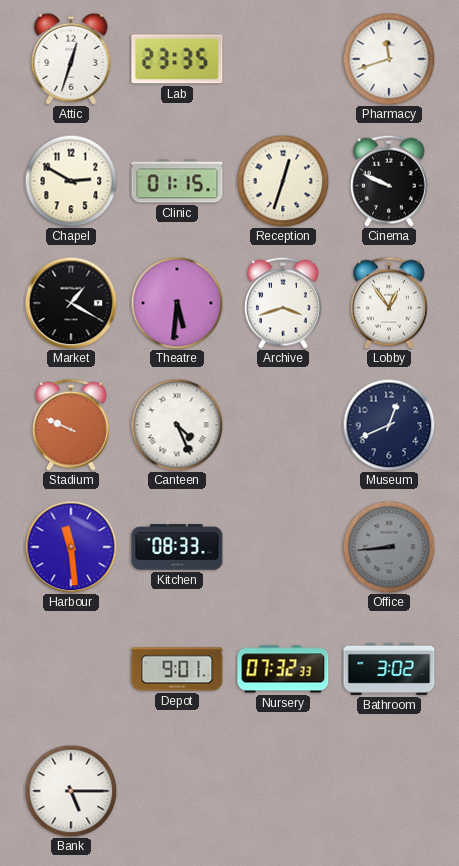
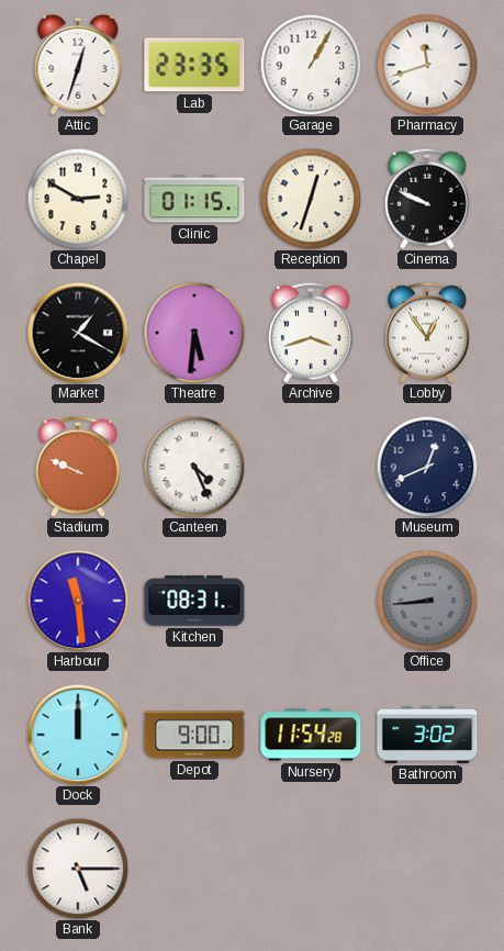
Garage: none -> 1:05
Kitchen: 08:33 -> 08:31
Dock: none -> 12:00
Depot: 9:01 -> 9:00
Nursery: 07:32 -> 11:54
